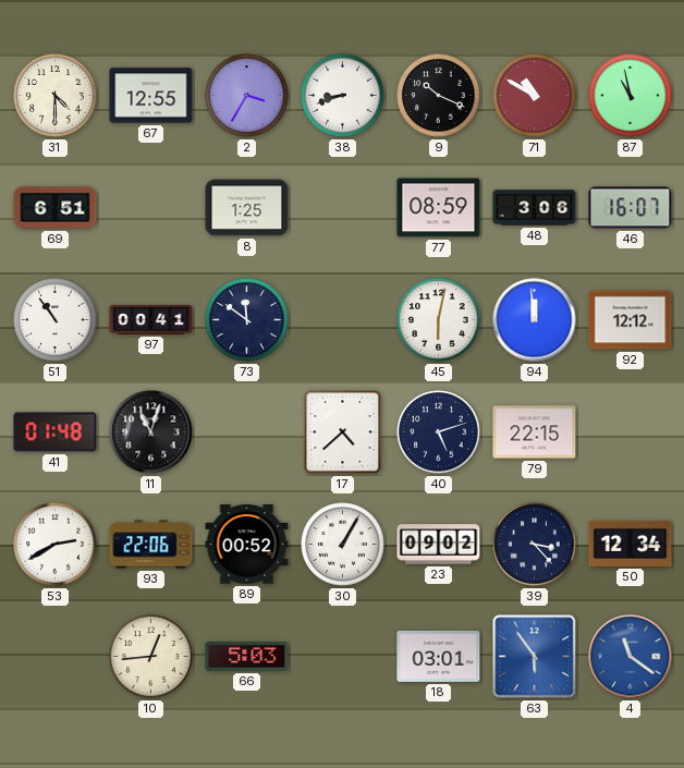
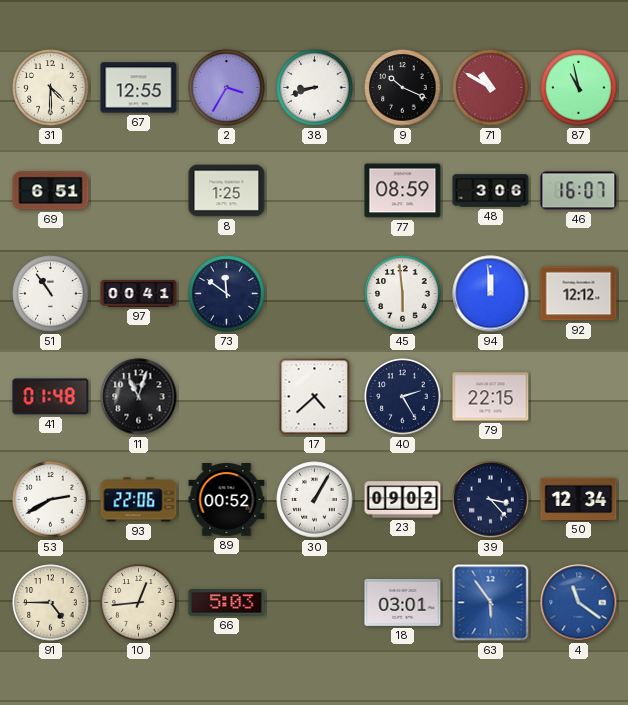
45: 6:02 -> 5:59
40: 5:12 -> 2:25
91: none -> 4:45
